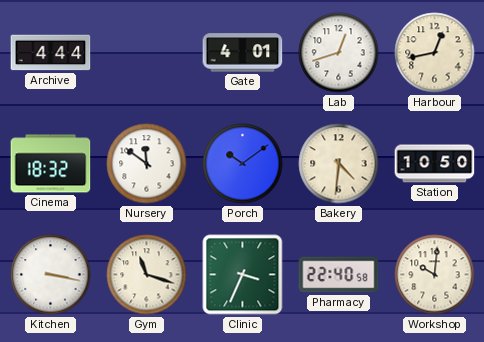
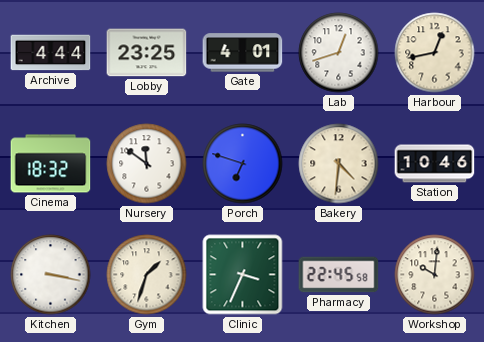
Lobby: none -> 23:25
Porch: 10:09 -> 6:48
Station: 10:50 -> 10:46
Gym: 11:18 -> 1:33
Pharmacy: 22:40 -> 22:45
